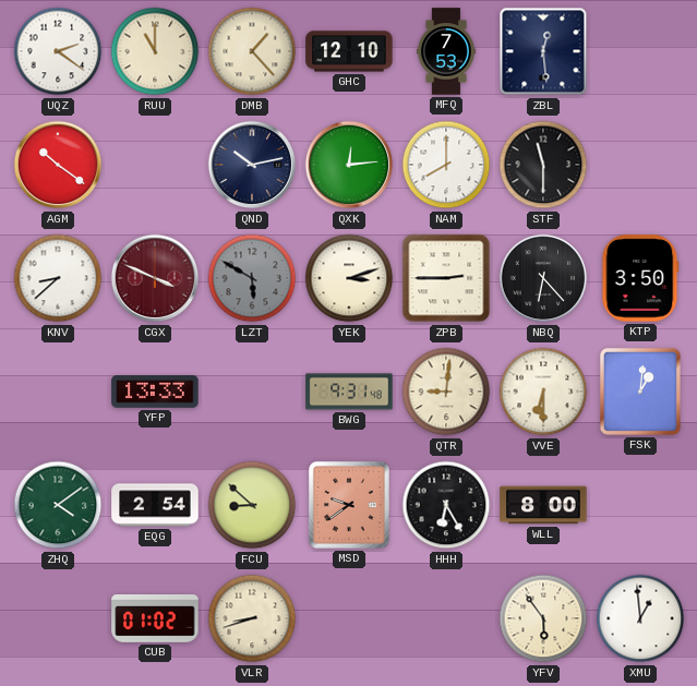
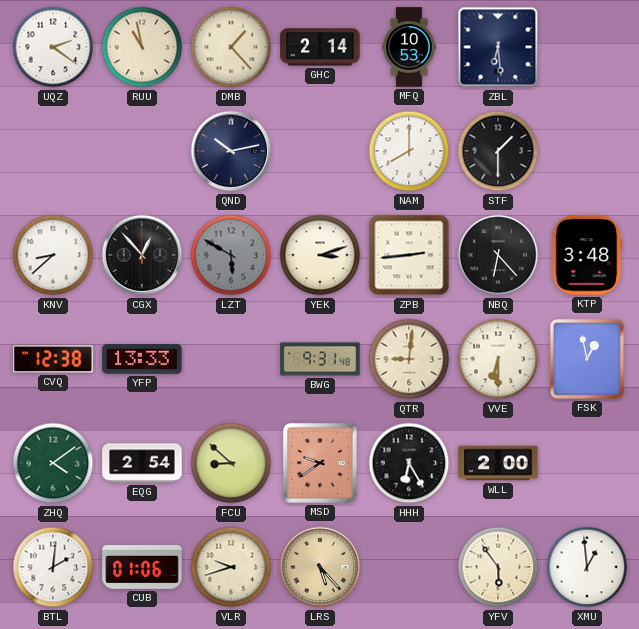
RUU: 11:00 -> 10:58
GHC: 12:10 -> 2:14
MFQ: 7:53 -> 10:53
ZBL: 12:29 -> 6:29
AGM: 10:21 -> none
QXK: 12:14 -> none
STF: 11:30 -> 1:30
CGX: 3:49 -> 12:53
CGX dial: burgundy -> black
ZPB: 2:45 -> 2:44
KTP: 3:50 -> 3:48
CVQ: none -> 12:38
FSK: 1:01 -> 12:58
WLL: 8:00 -> 2:00
BTL: none -> 2:01
CUB: 01:02 -> 01:06
VLR: 8:42 -> 9:42
LRS: none -> 5:23
